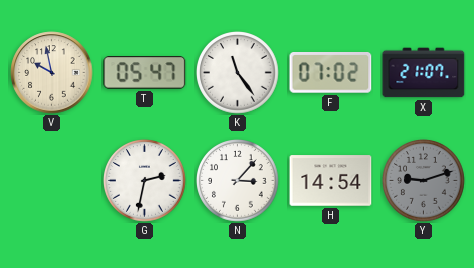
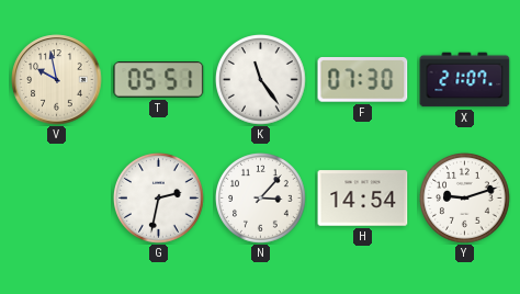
T: 05:47 -> 05:51
F: 07:02 -> 07:30
Y dial: grey -> white
